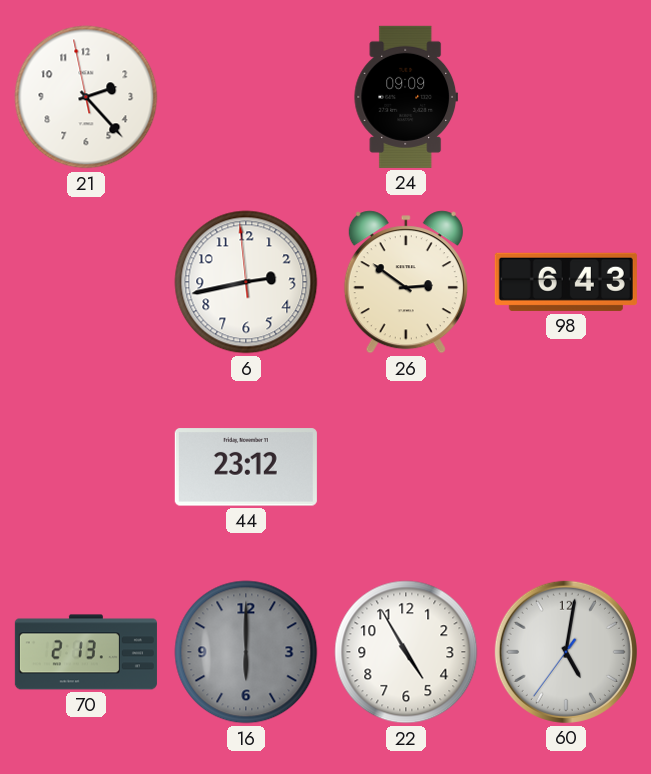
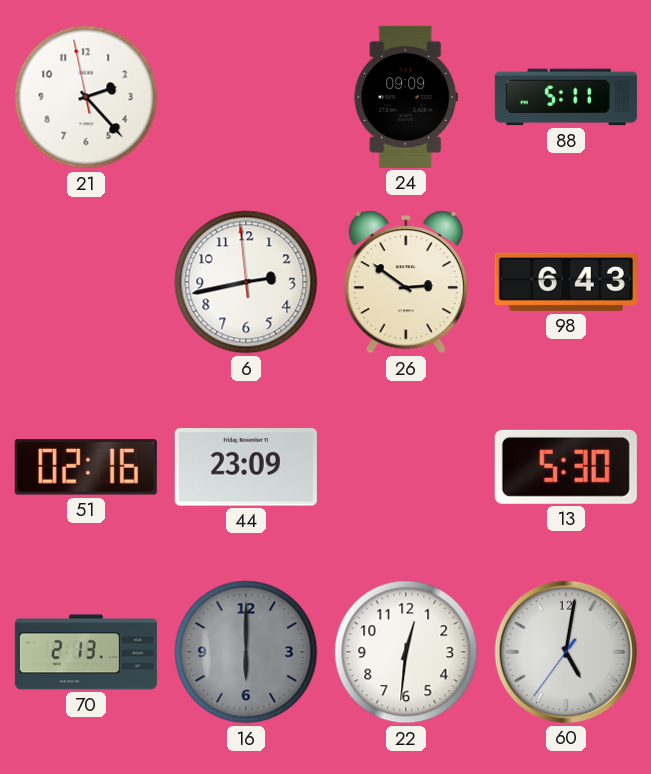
88: none -> 5:11
51: none -> 02:16
44: 23:12 -> 23:09
13: none -> 5:30
22: 4:55 -> 12:31
